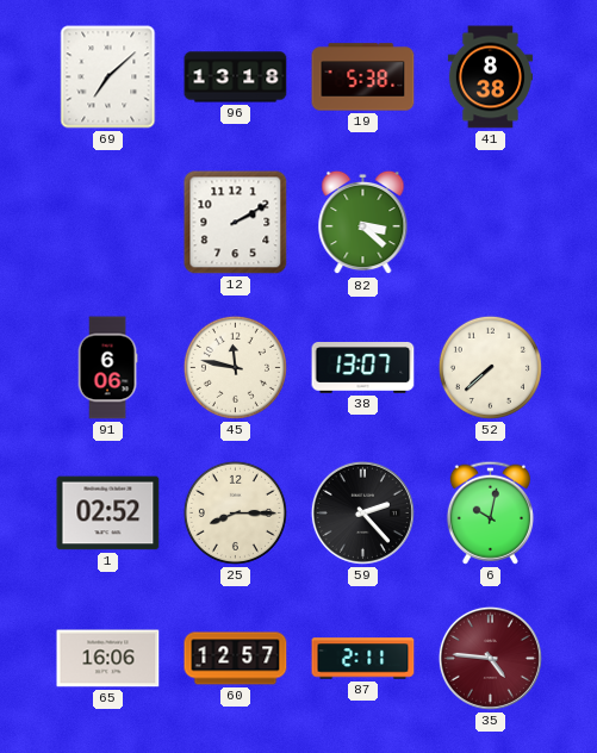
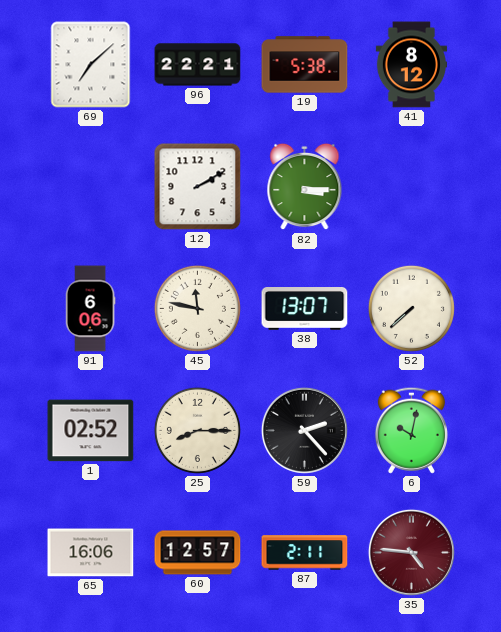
96: 13:18 -> 22:21
41: 8:38 -> 8:12
82: 3:22 -> 3:15
